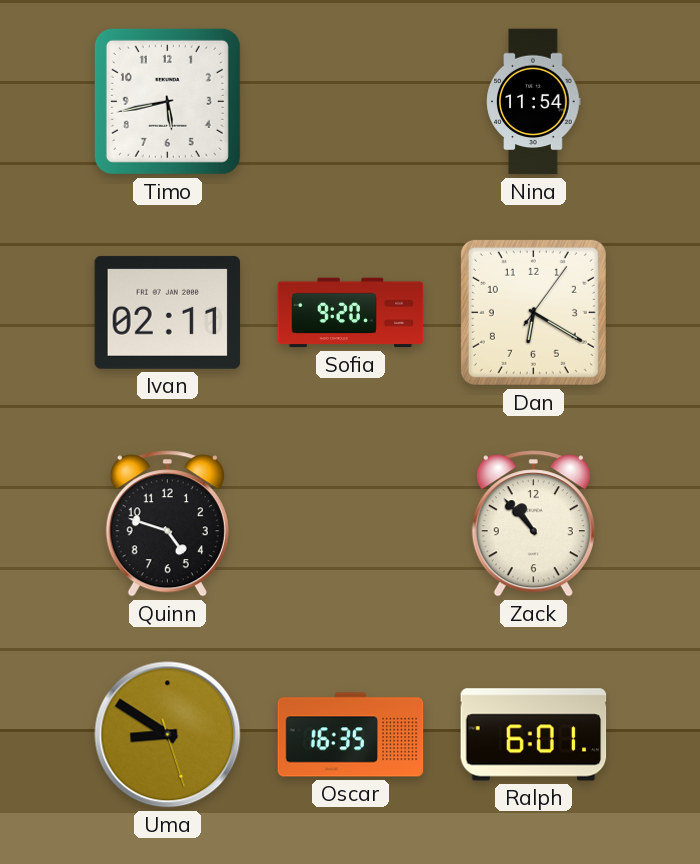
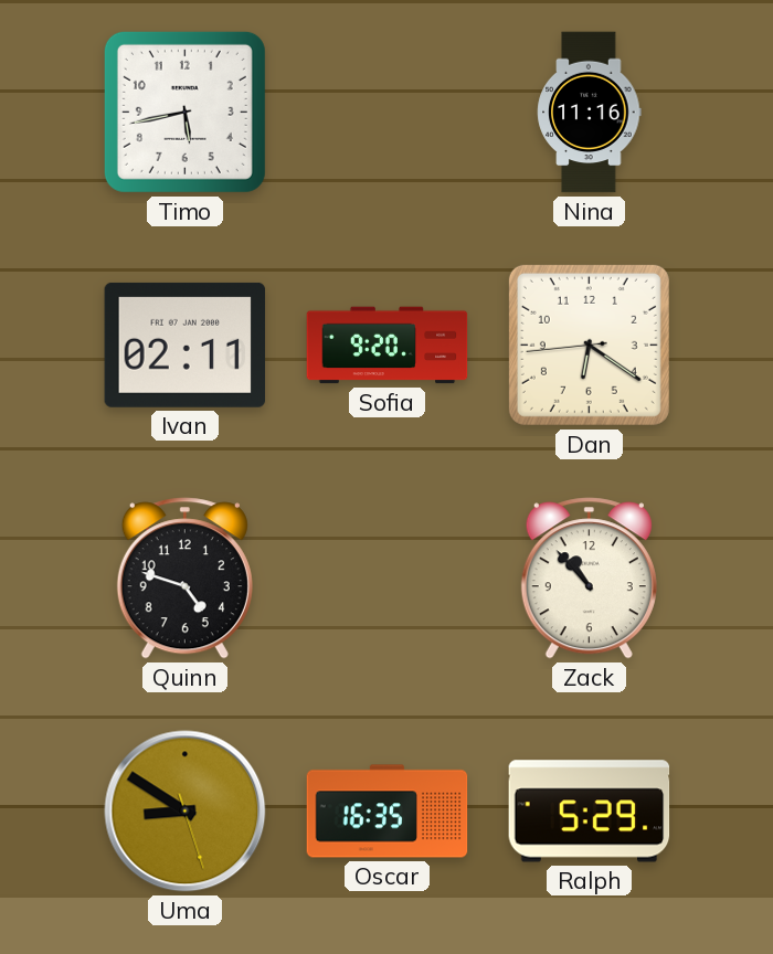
Nina: 11:54 -> 11:16
Dan: 6:20:06 -> 6:20:44
Ralph: 6:01 -> 5:29
